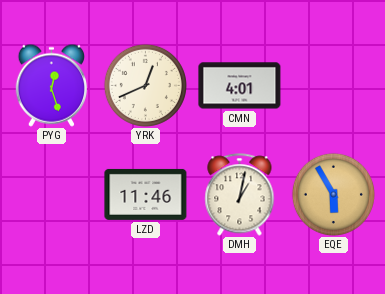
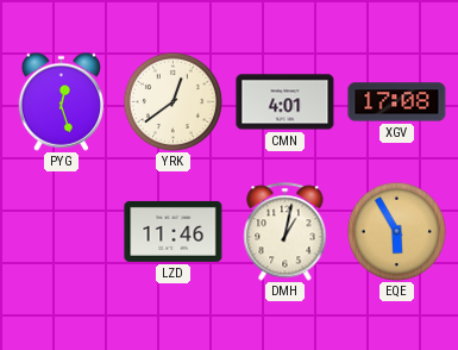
YRK: 12:41 -> 12:39
XGV: none -> 17:08
